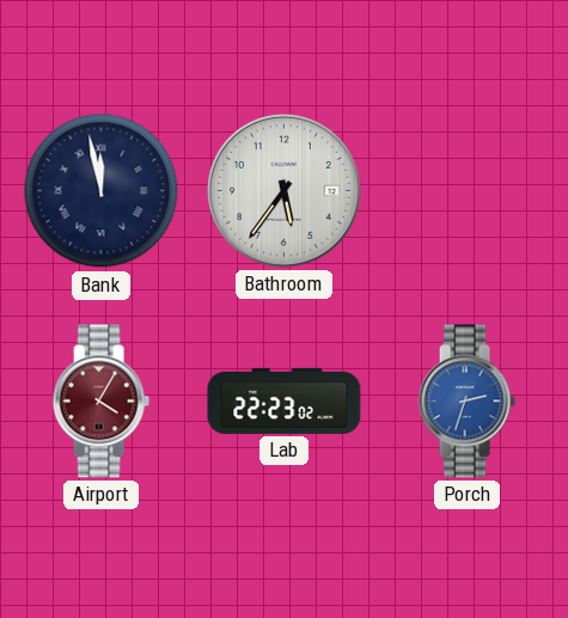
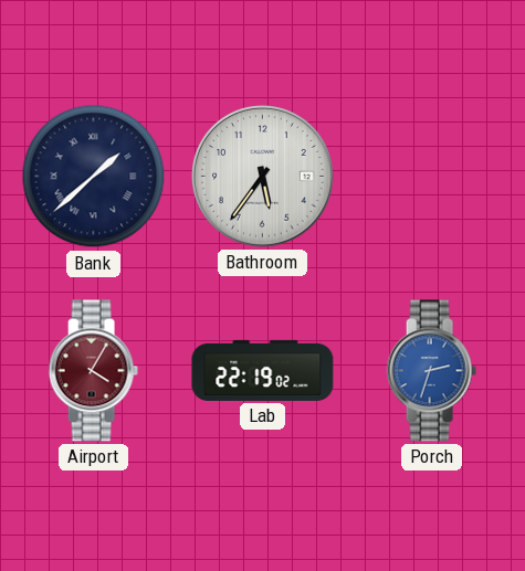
Bank: 11:58 -> 1:38
Lab: 22:23 -> 22:19
